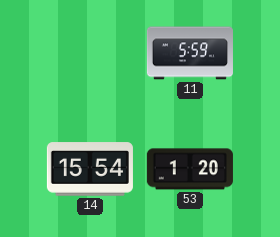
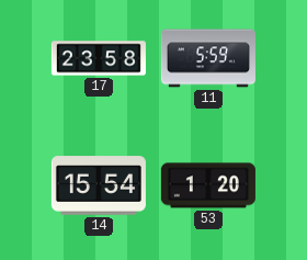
17: none -> 23:58
